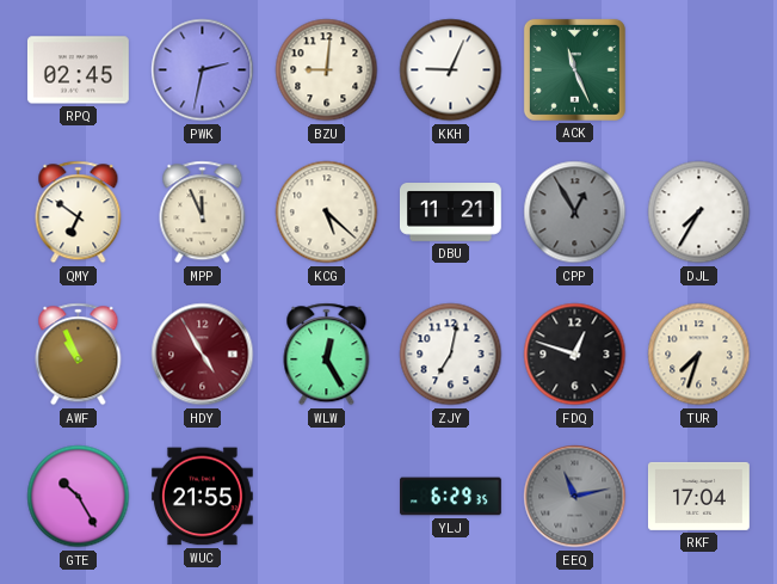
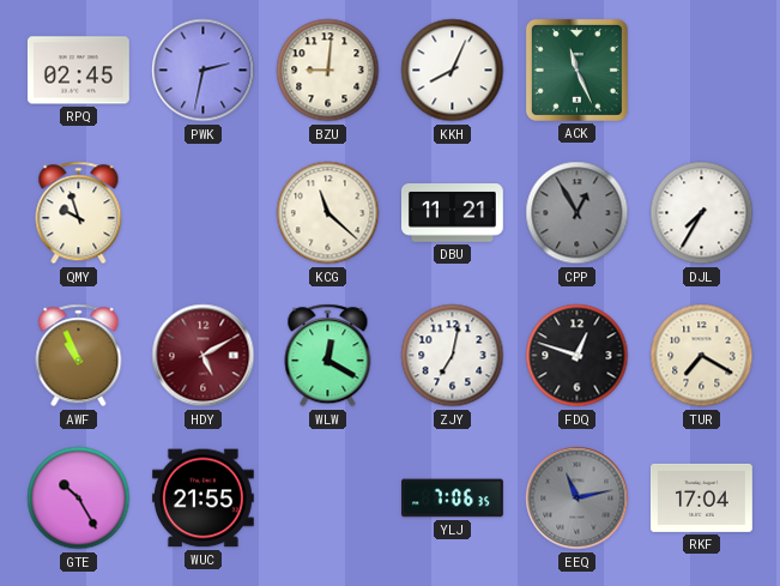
KKH: 9:04 -> 8:04
QMY: 6:51 -> 9:57
MPP: 11:56 -> none
KCG: 5:22 -> 11:22
HDY: 4:55 -> 5:10
WLW: 12:25 -> 12:20
TUR: 7:33 -> 7:20
YLJ: 6:29 -> 7:06
